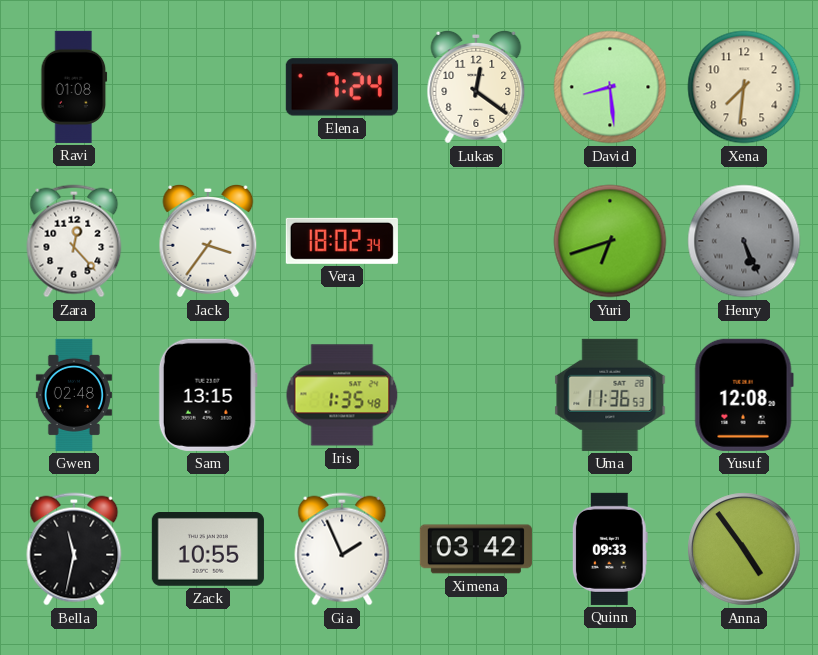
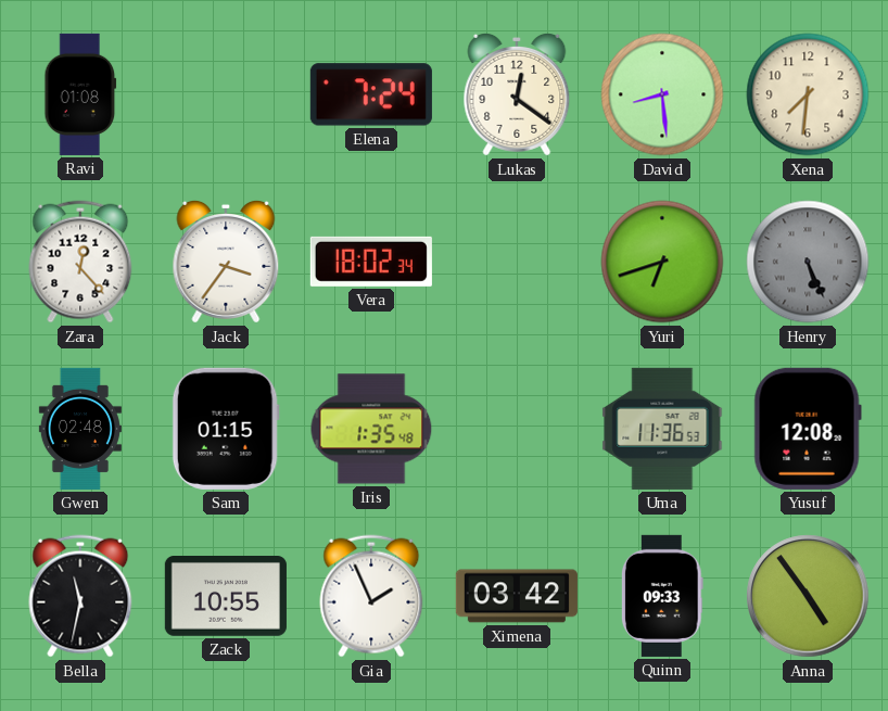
Sam: 13:15 -> 01:15
